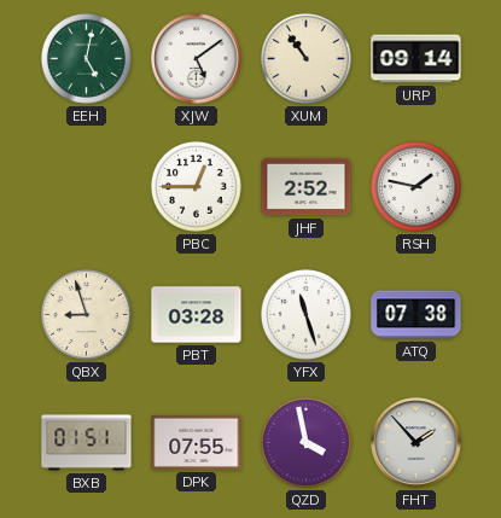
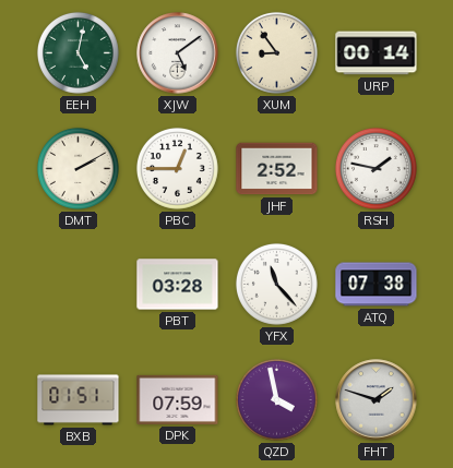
XUM: 10:54 -> 8:54
URP: 09:14 -> 00:14
DMT: none -> 2:10
QBX: 8:57 -> none
YFX: 11:27 -> 11:23
DPK: 07:55 -> 07:59
FHT: 1:53 -> 1:48
